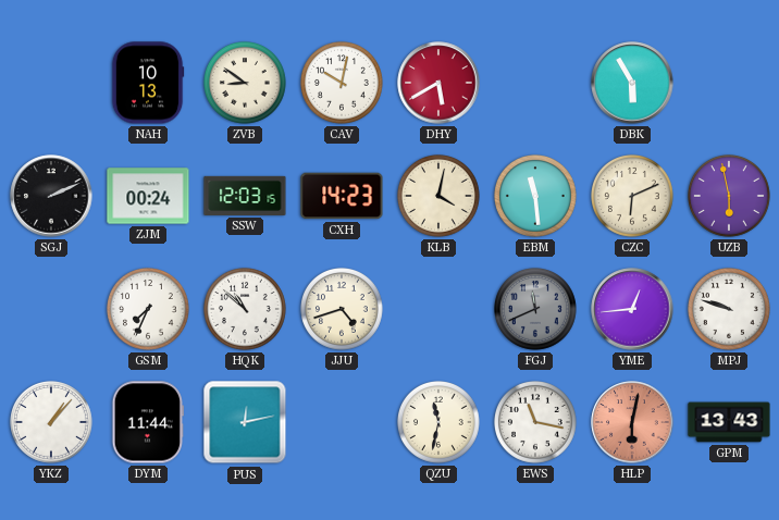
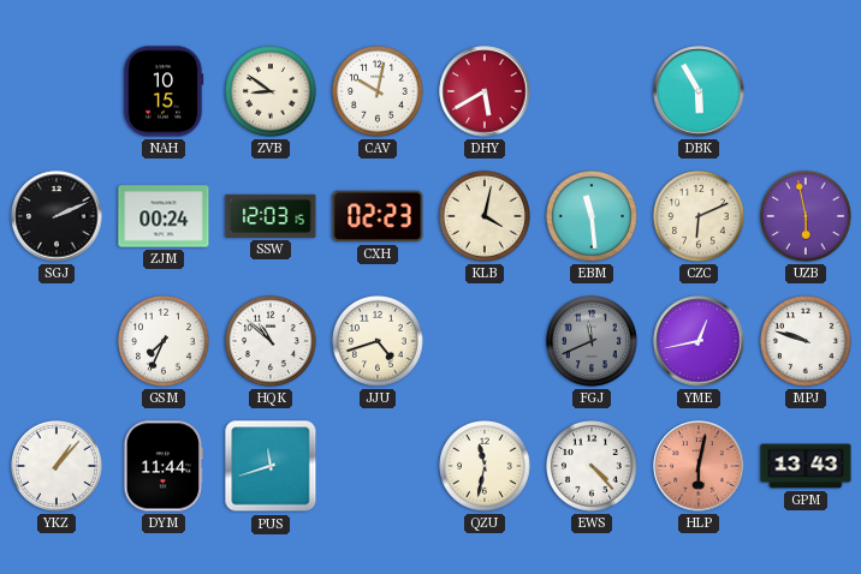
NAH: 10:13 -> 10:15
CXH: 14:23 -> 02:23
YME: 12:44 -> 12:43
PUS: 12:13 -> 11:42
EWS: 11:17 -> 4:23
